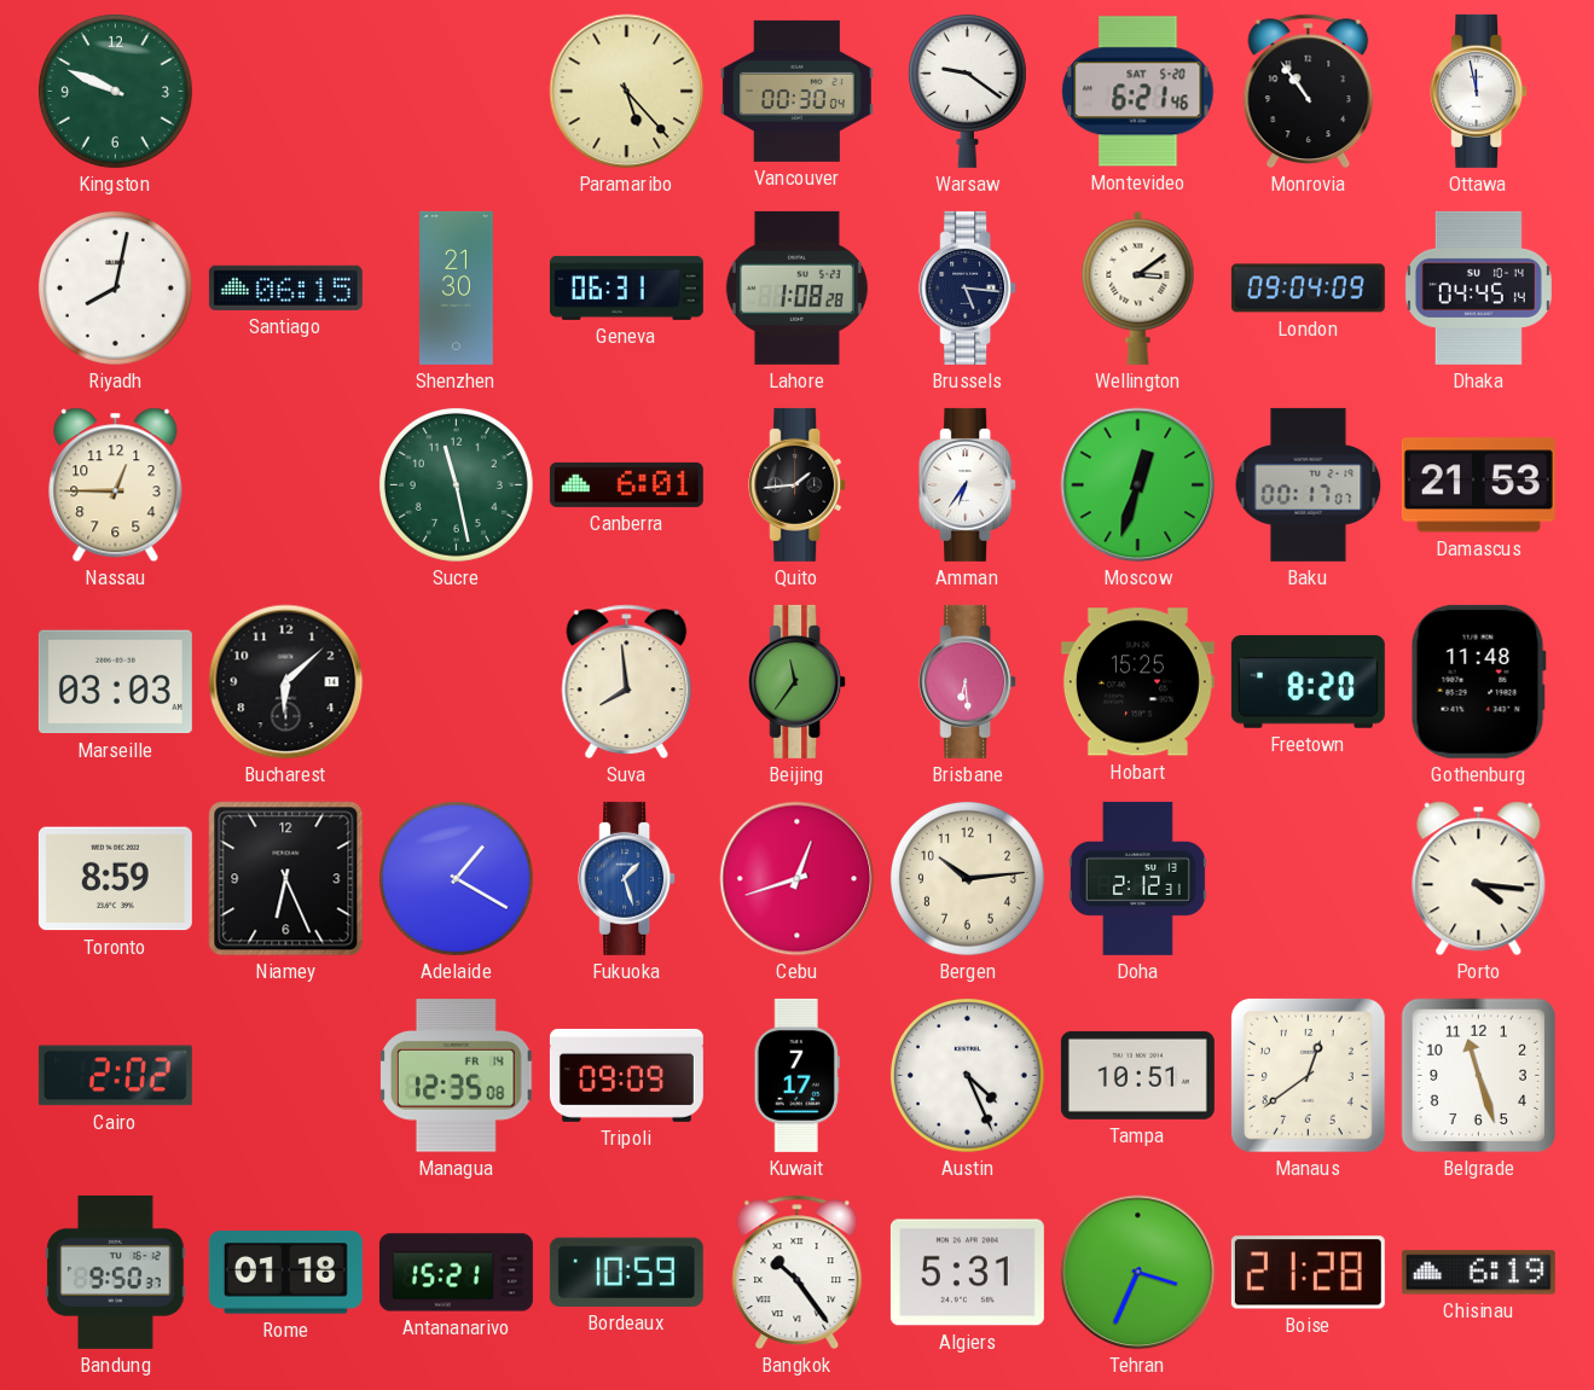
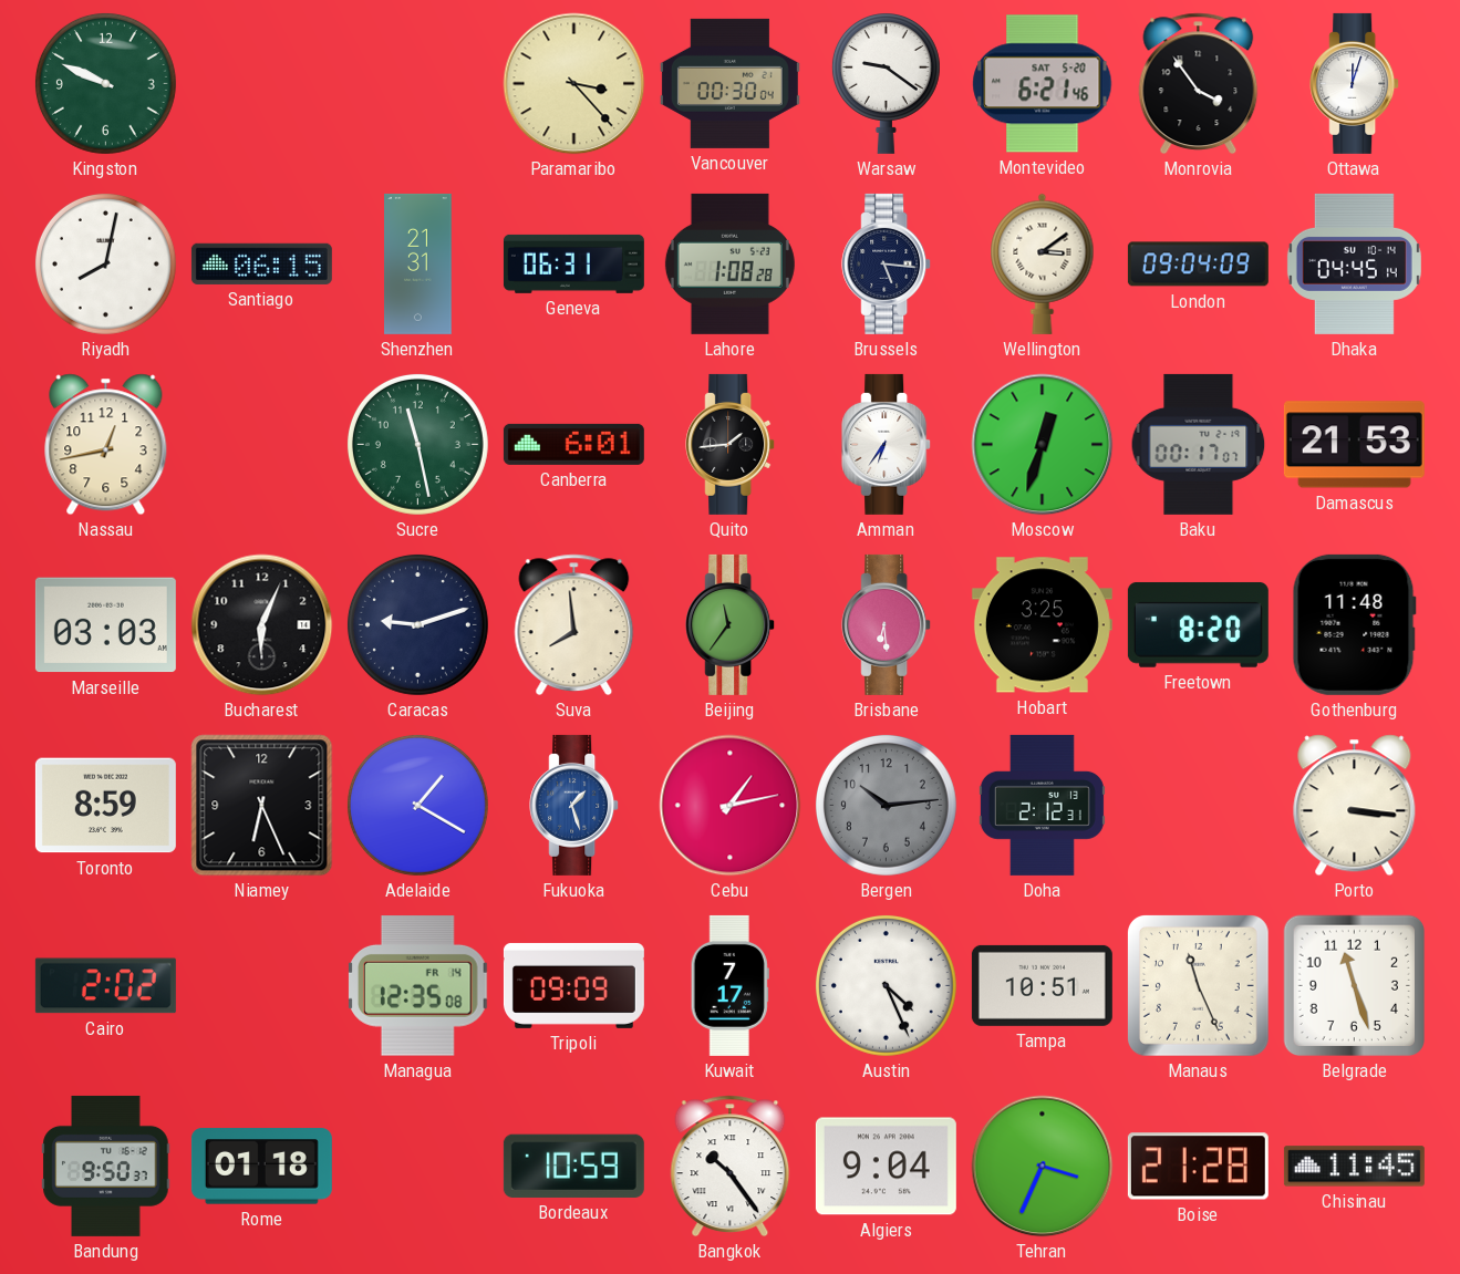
Paramaribo: 5:23 -> 3:23
Monrovia: 10:54 -> 3:54
Ottawa: 11:58 -> 12:03
Shenzhen: 21:30 -> 21:31
Nassau: 12:45 -> 12:43
Bucharest: 6:08 -> 6:04
Caracas: none -> 9:12
Hobart: 15:25 -> 3:25
Cebu: 12:42 -> 1:13
Bergen dial: cream -> grey
Porto: 4:16 -> 3:16
Manaus: 12:39 -> 11:26
Antananarivo: 15:21 -> none
Algiers: 5:31 -> 9:04
Chisinau: 6:19 -> 11:45
